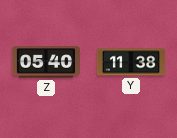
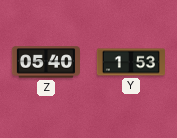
Y: 11:38 -> 1:53
